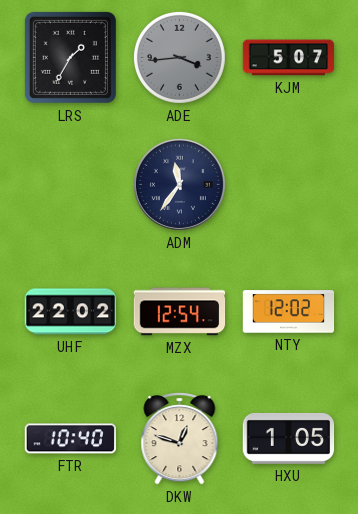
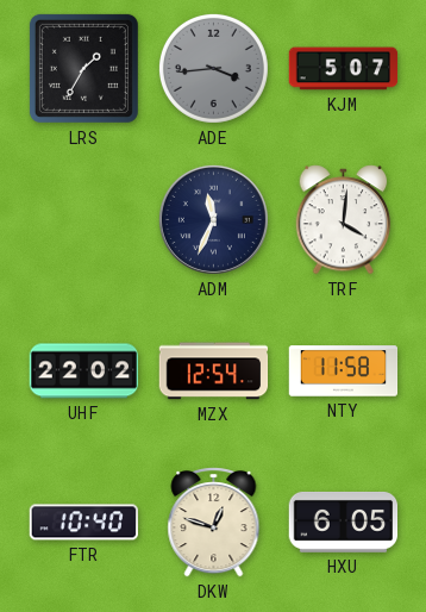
ADM: 11:36 -> 11:34
TRF: none -> 4:01
NTY: 12:02 -> 11:58
HXU: 1:05 -> 6:05
